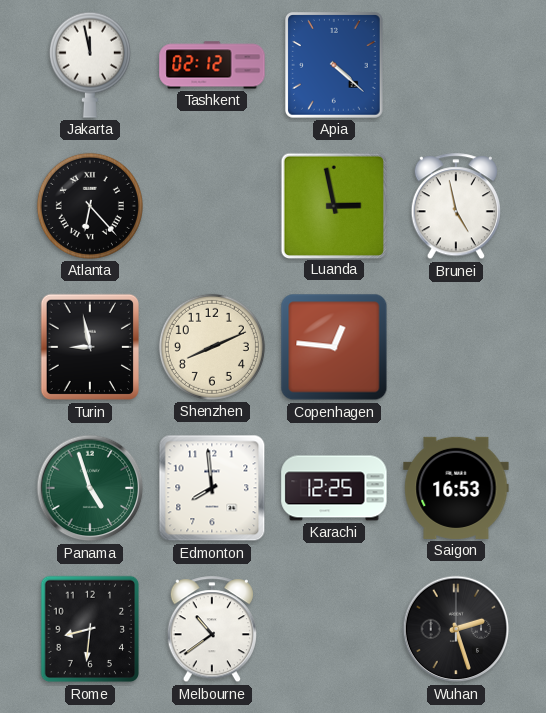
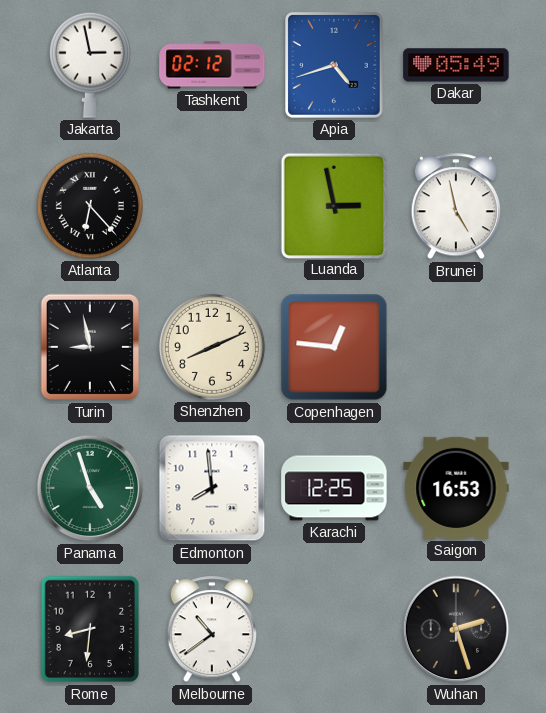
Jakarta: 11:58 -> 2:58
Apia: 4:22 -> 4:42
Dakar: none -> 05:49
